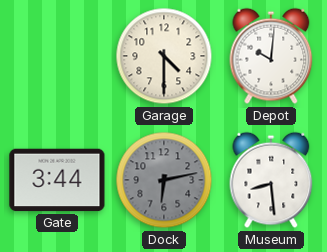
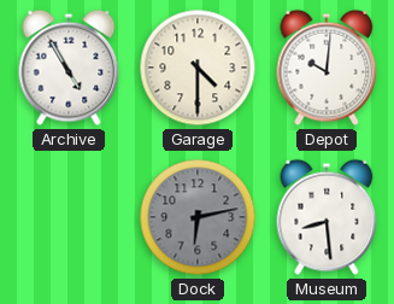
Archive: none -> 4:55
Gate: 3:44 -> none
